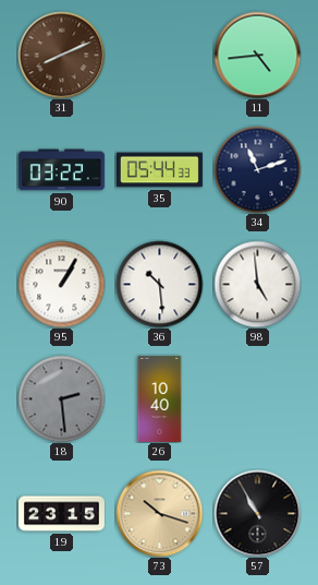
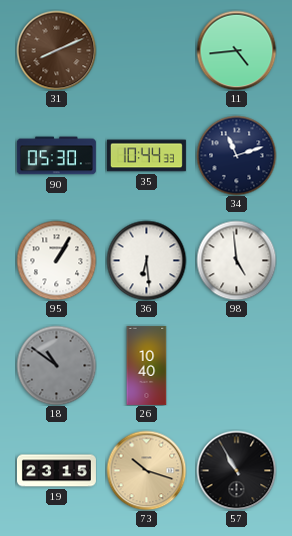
90: 03:22 -> 05:30
35: 05:44 -> 10:44
36: 10:29 -> 6:29
18: 2:29 -> 10:51
